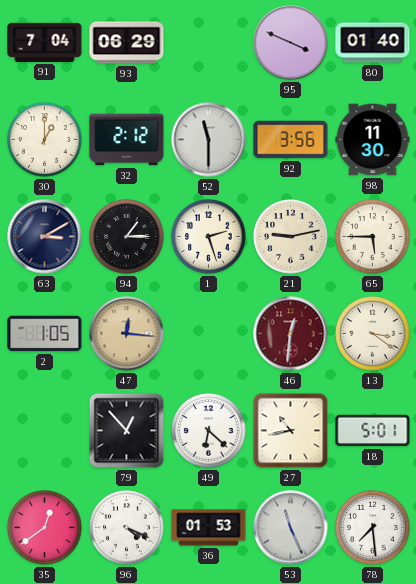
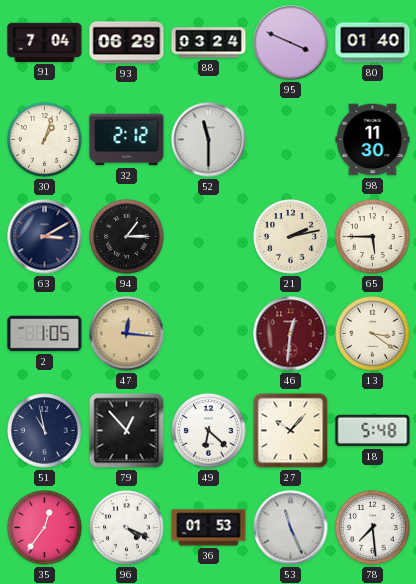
88: none -> 03:24
30: 1:00 -> 1:03
92: 3:56 -> none
1: 2:27 -> none
21: 9:13 -> 2:13
51: none -> 10:58
27: 10:43 -> 10:07
18: 5:01 -> 5:48
35: 12:39 -> 12:36
